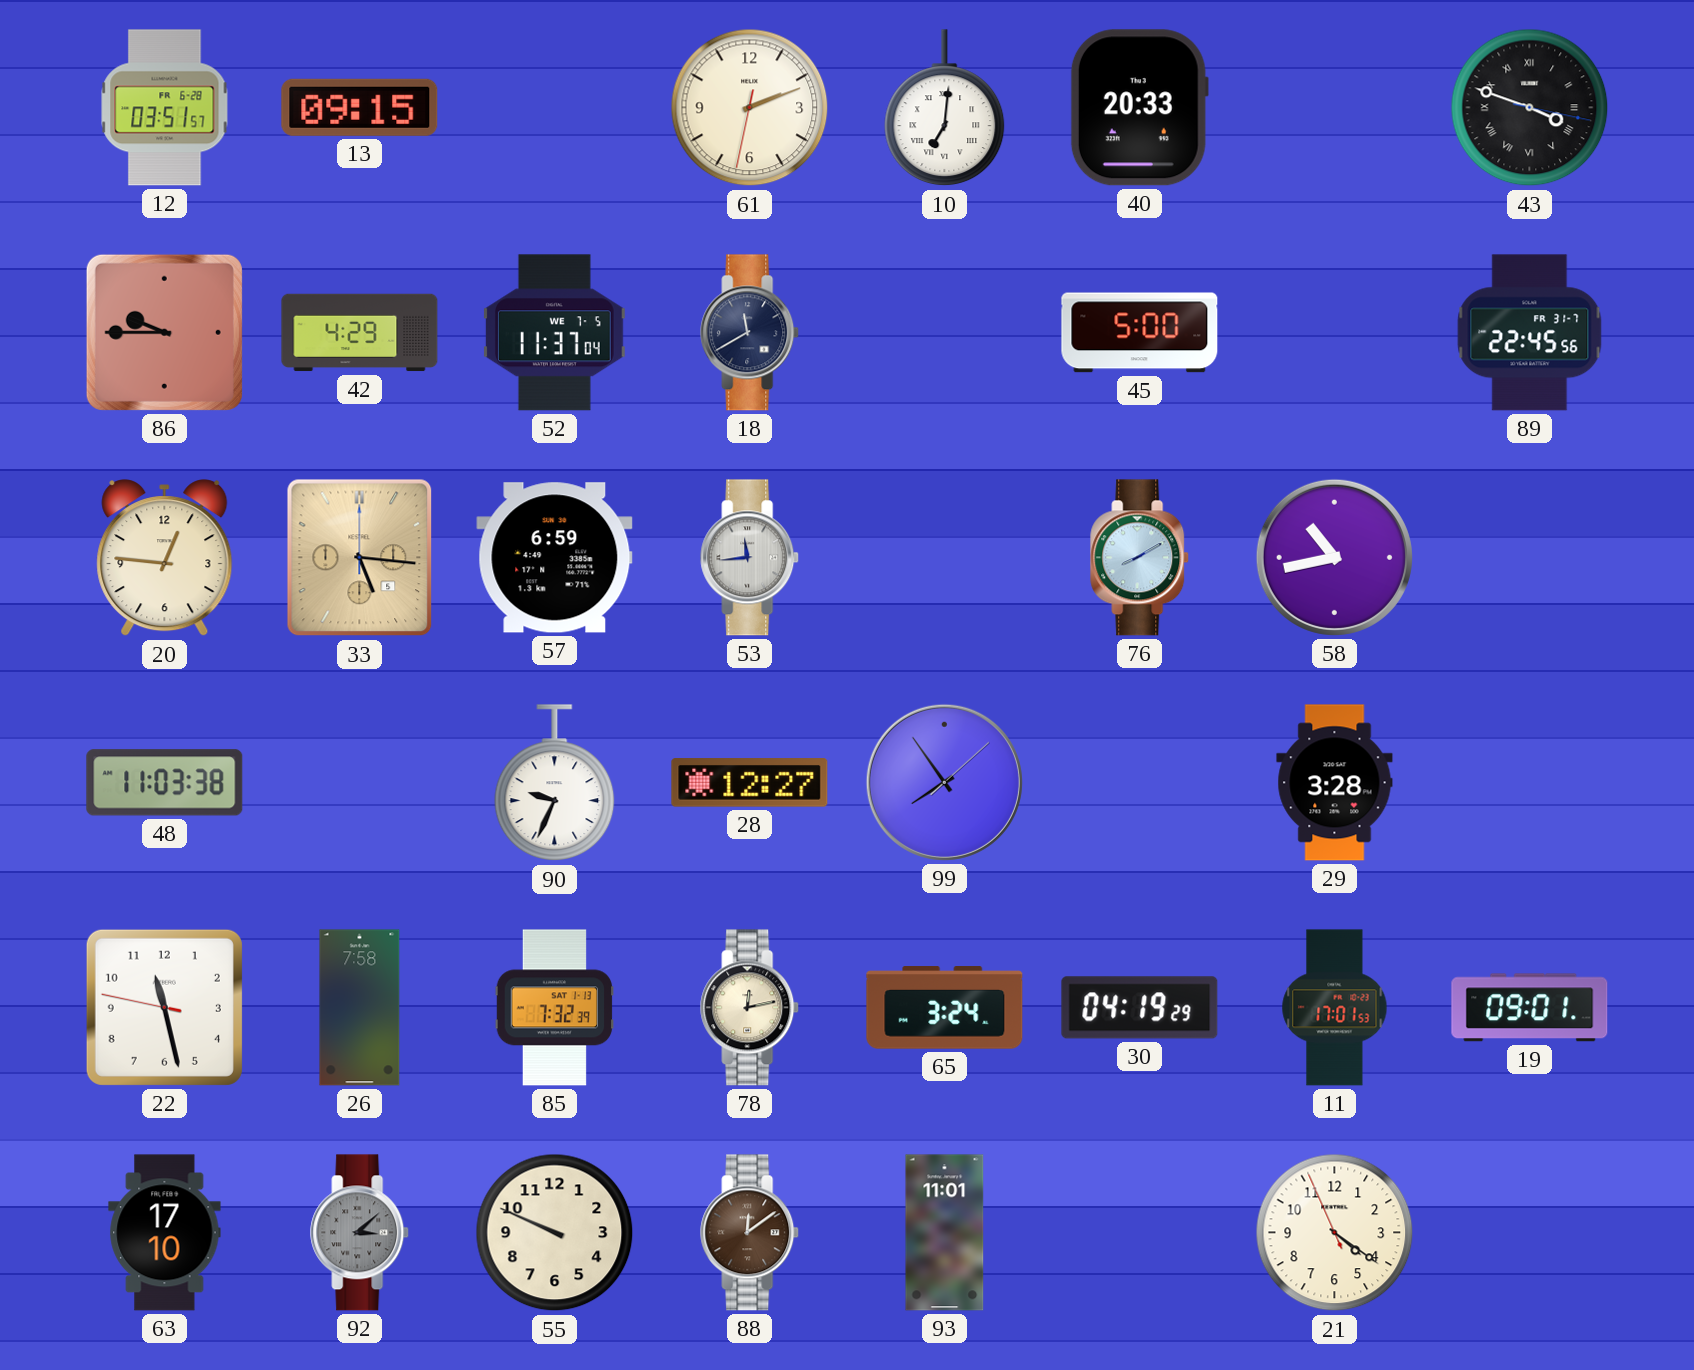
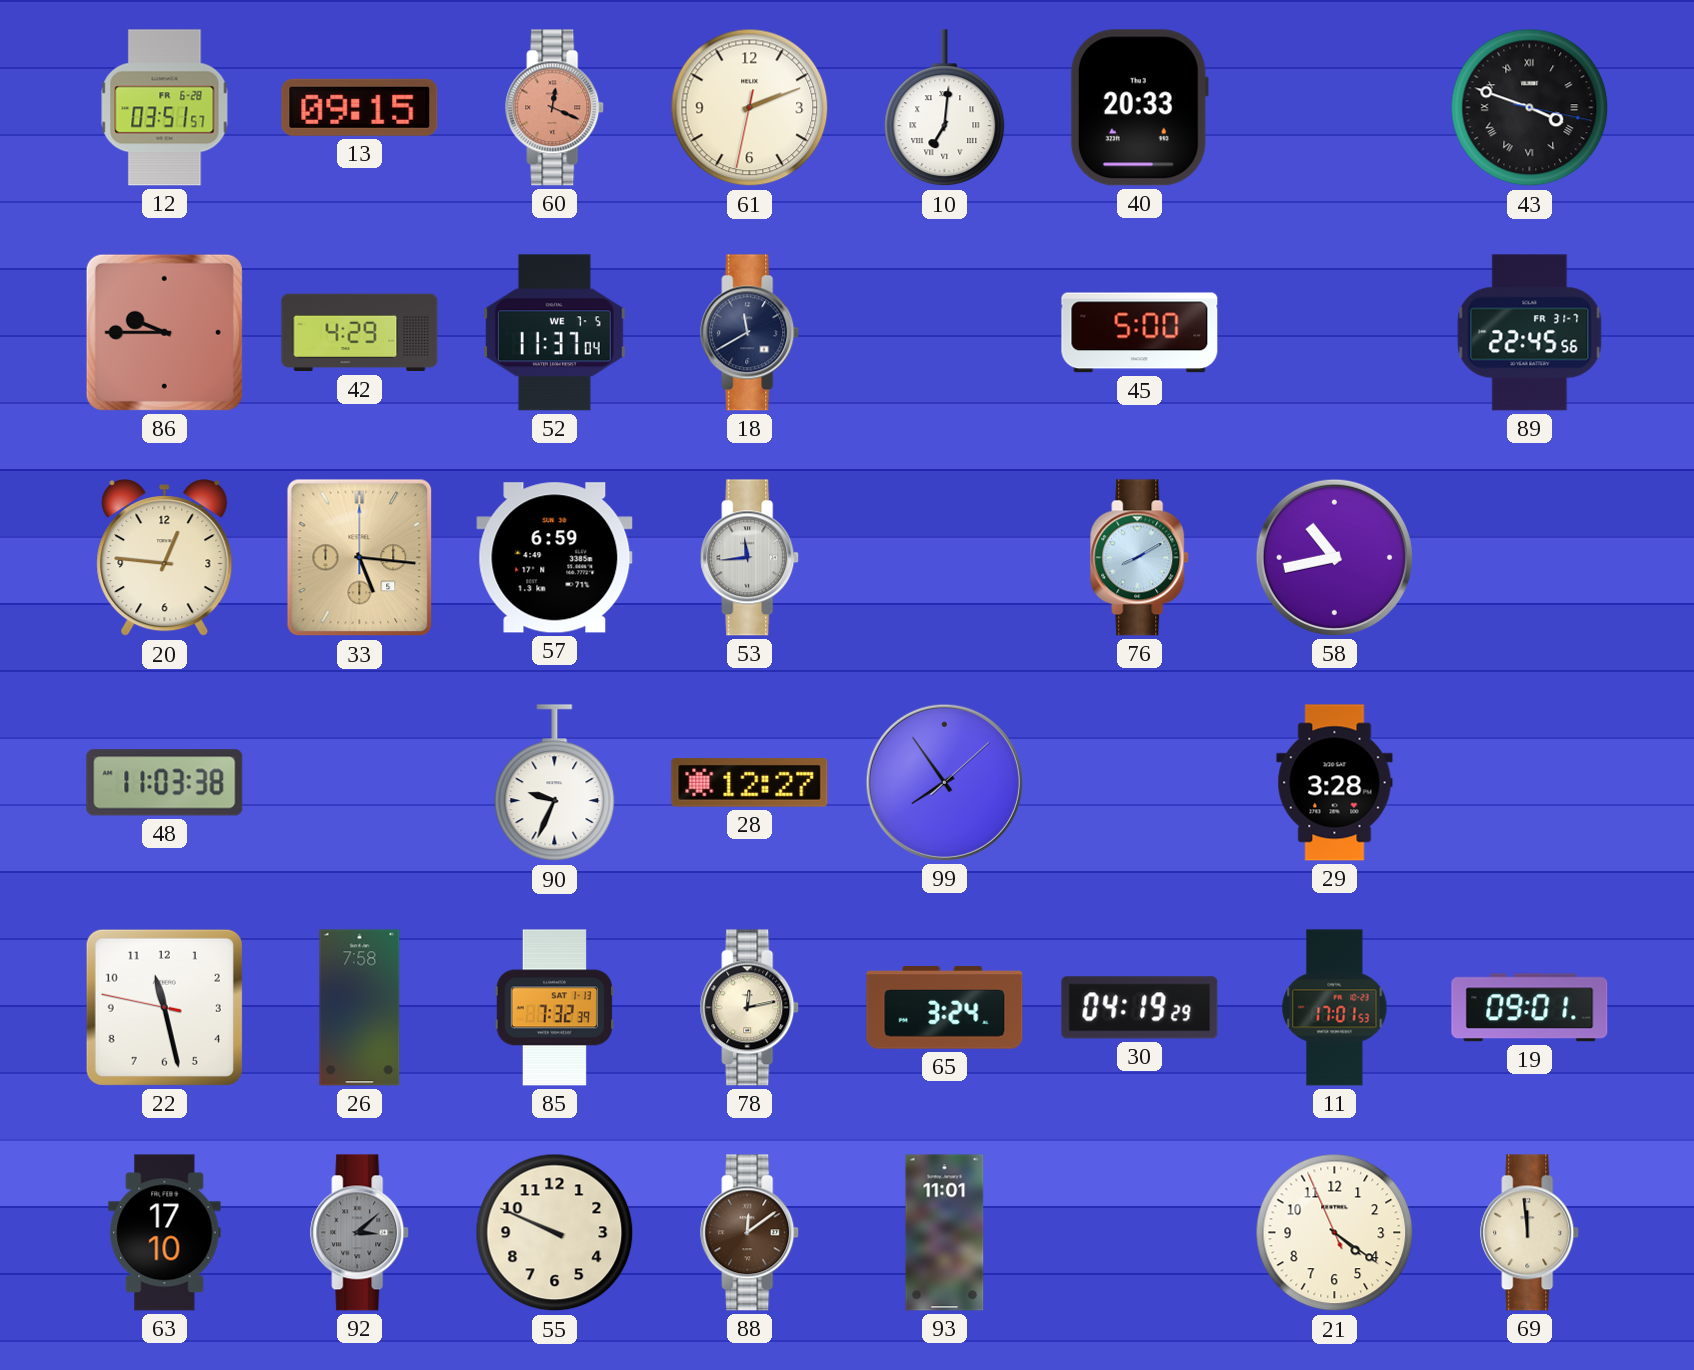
60: none -> 12:19
69: none -> 11:59
